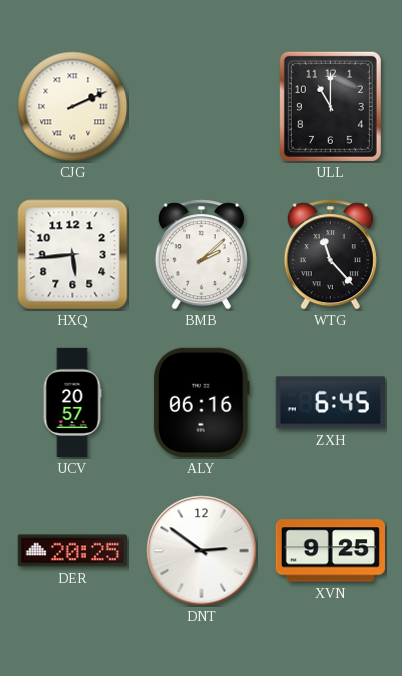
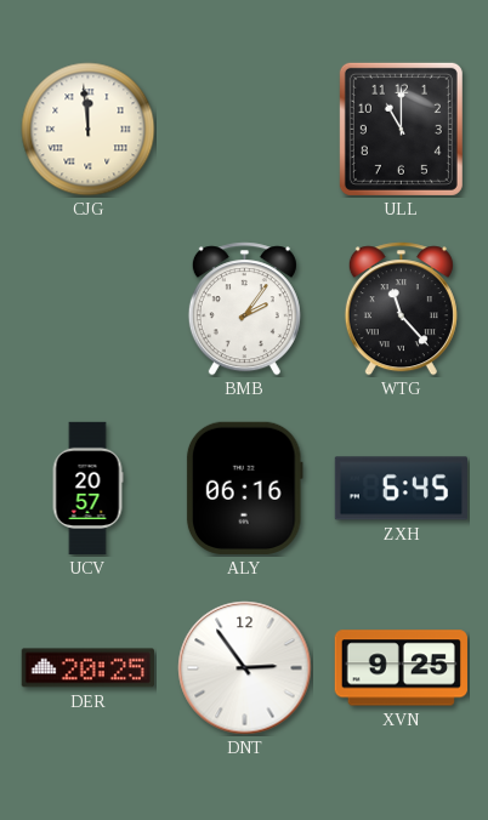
CJG: 2:11 -> 11:59
HXQ: 5:44 -> none
BMB: 2:08 -> 2:06
DNT: 2:51 -> 2:54
